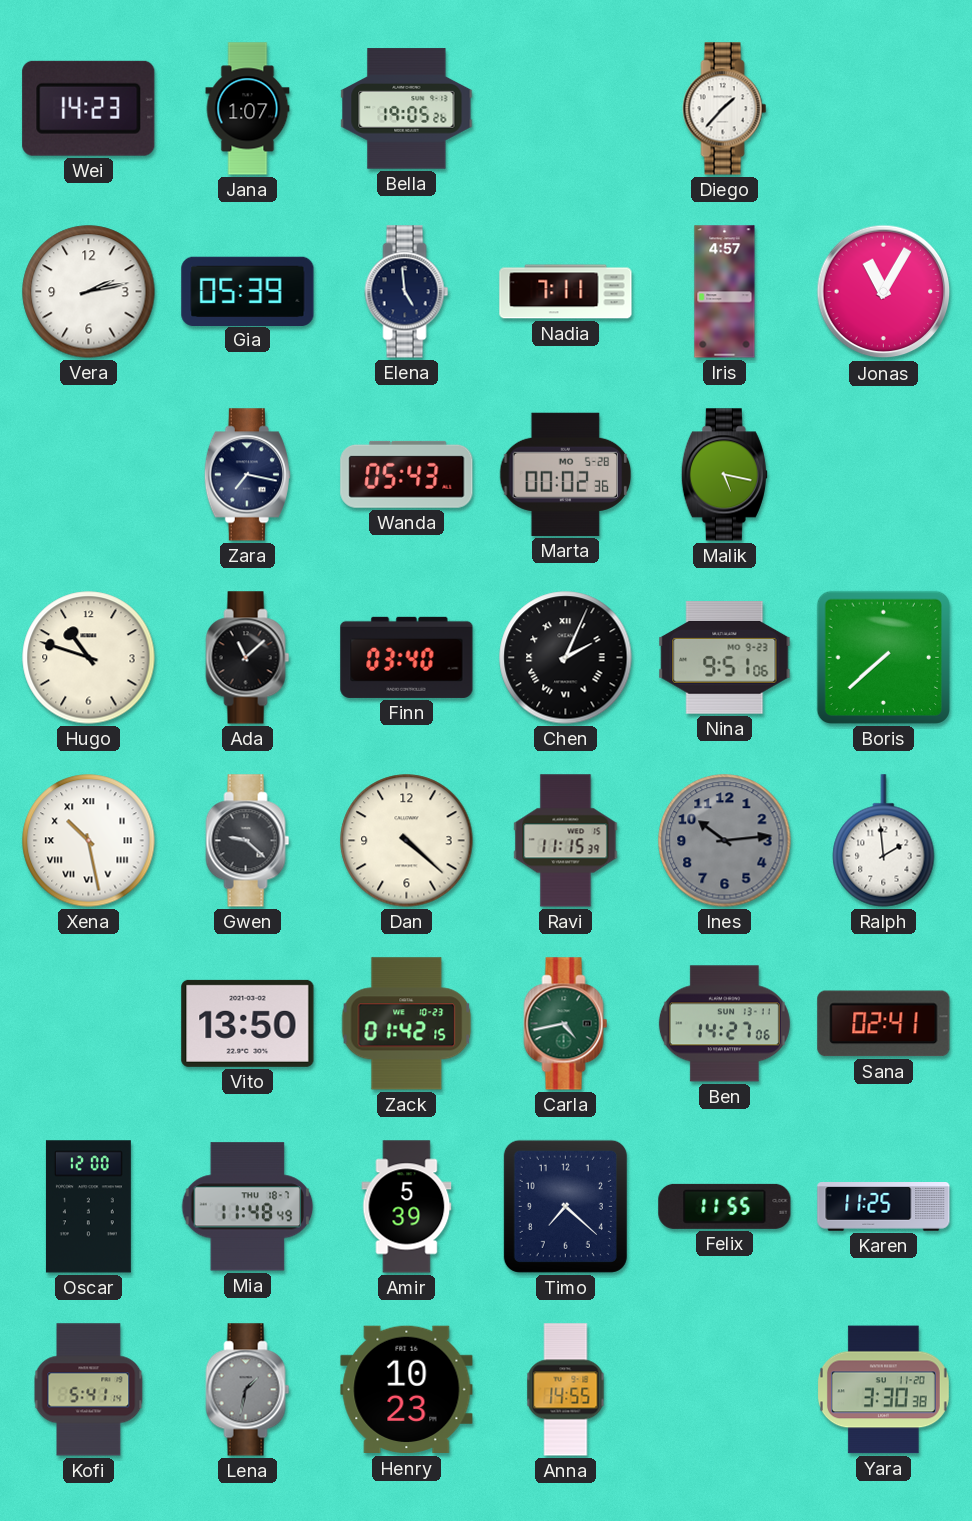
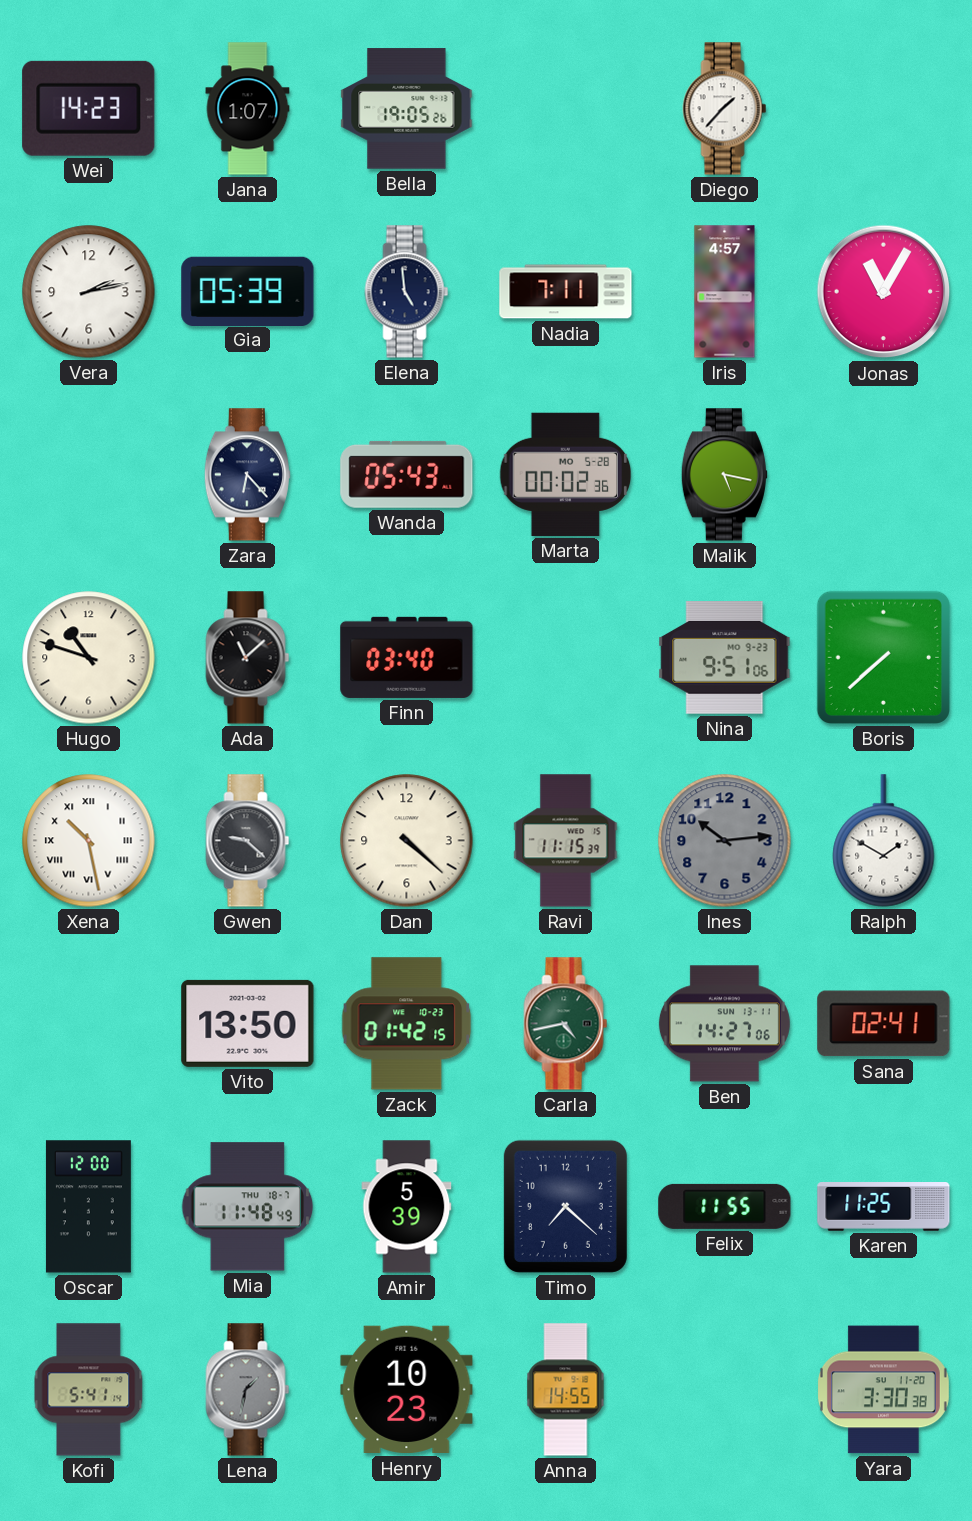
Zara: 7:17 -> 6:23
Chen: 2:04 -> none
Ralph: 1:59 -> 1:50
